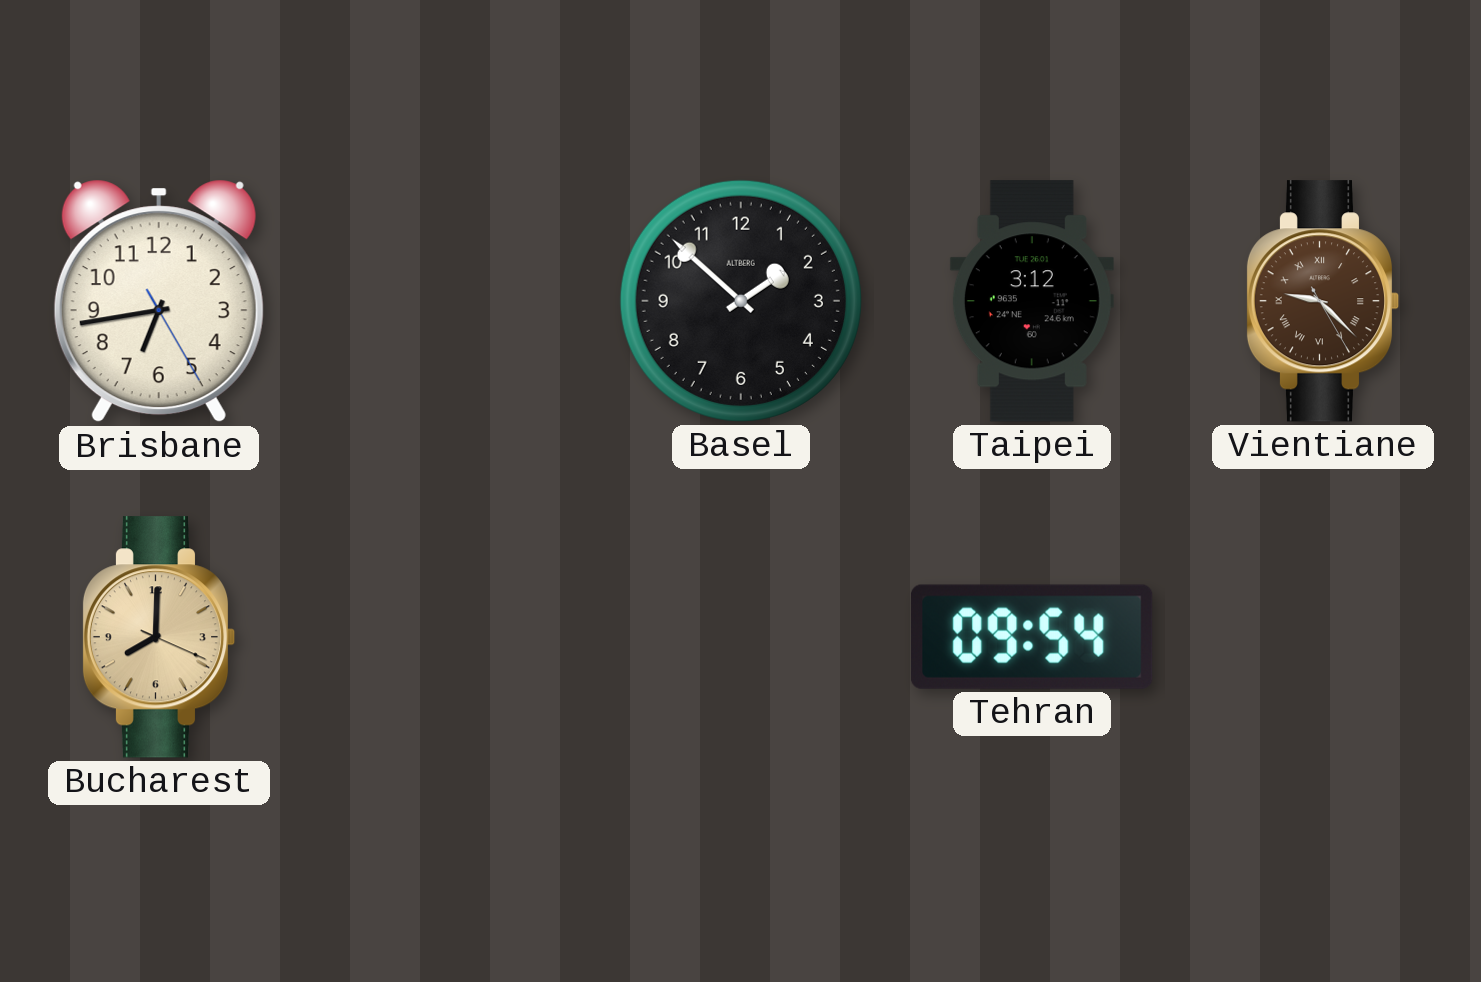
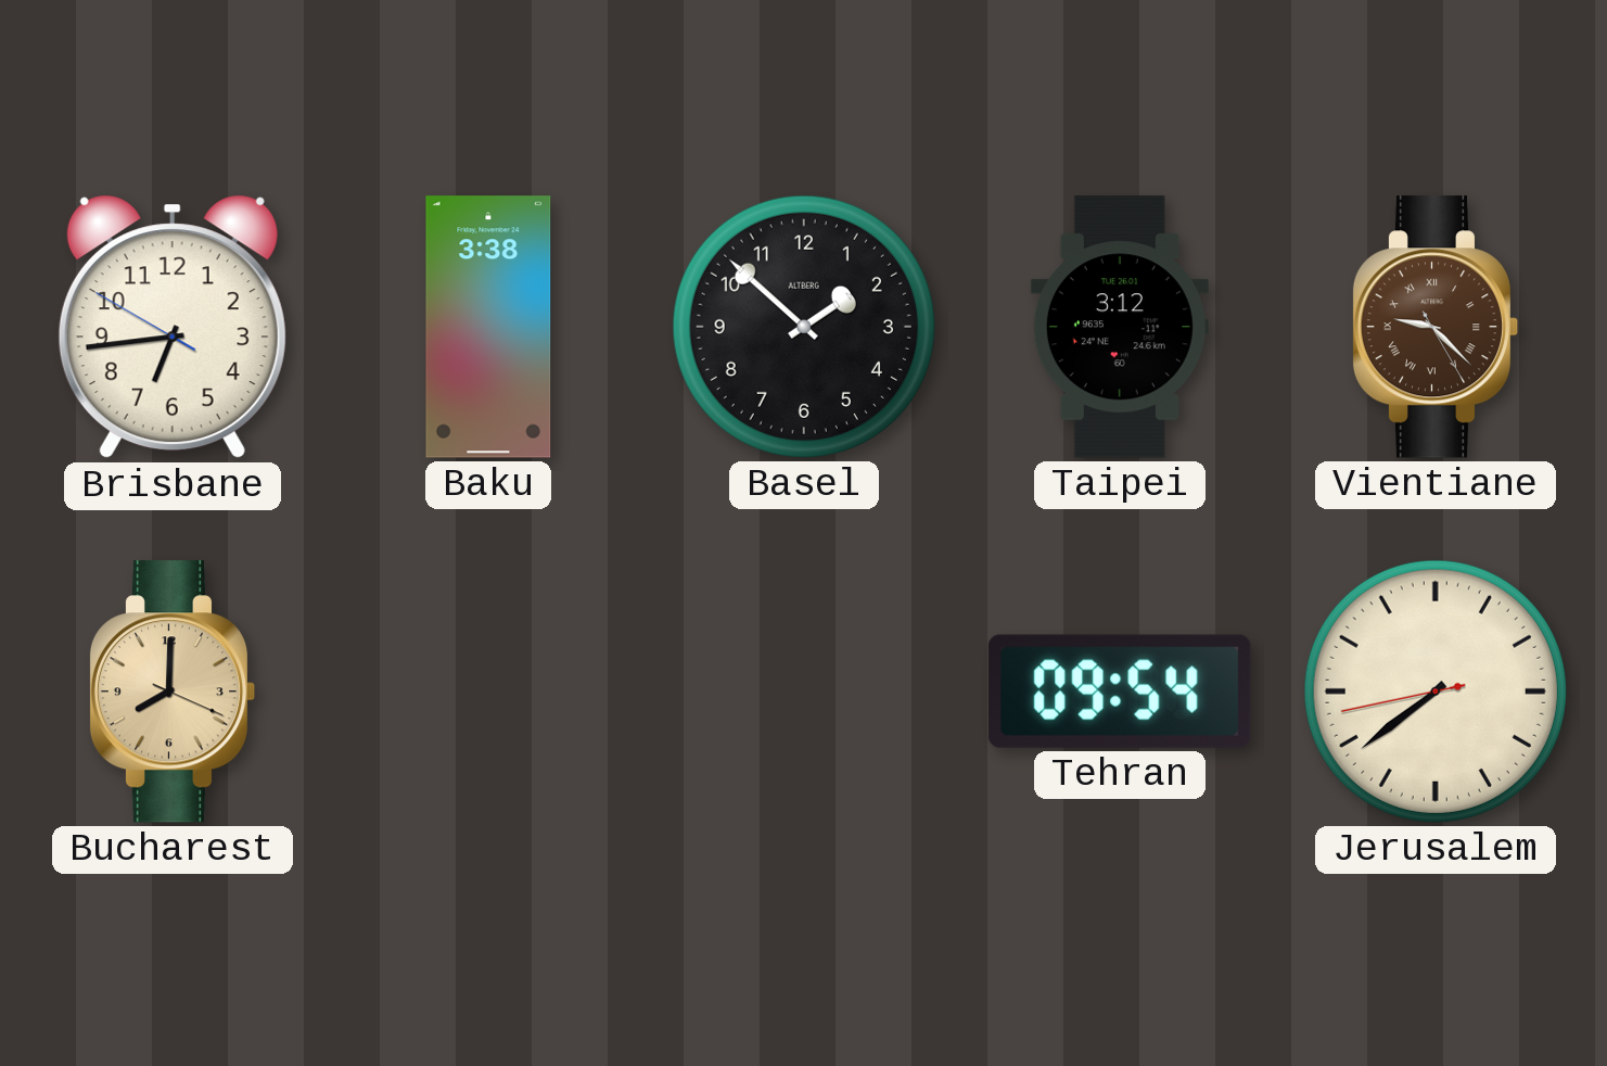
Brisbane: 6:43:25 -> 6:43:50
Baku: none -> 3:38
Jerusalem: none -> 7:38
